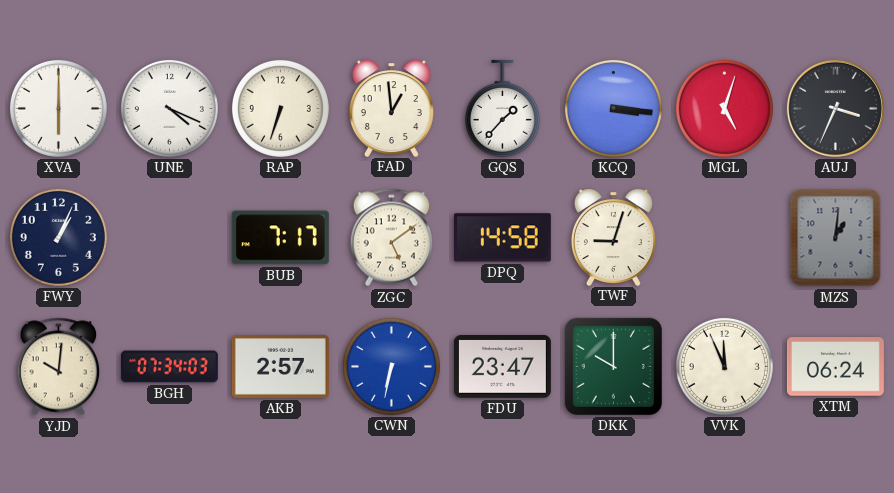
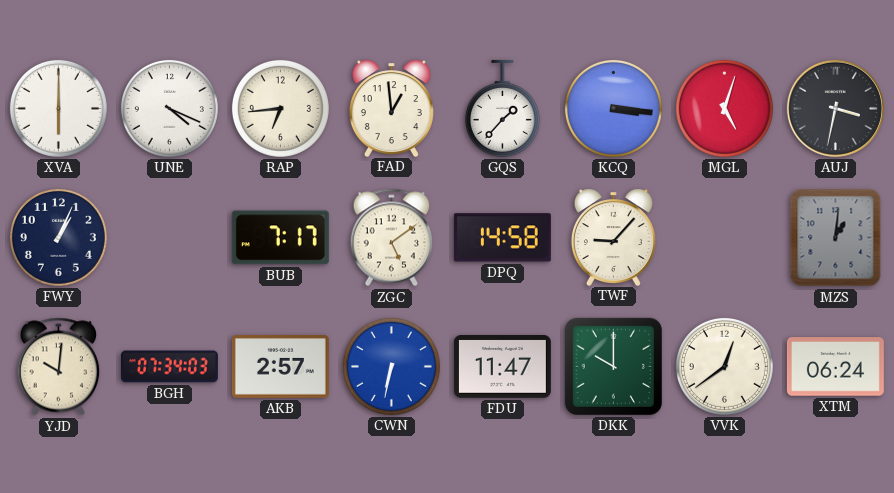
RAP: 6:33 -> 6:44
AUJ: 3:34 -> 3:32
TWF: 9:03 -> 9:07
FDU: 23:47 -> 11:47
VVK: 11:56 -> 12:39
